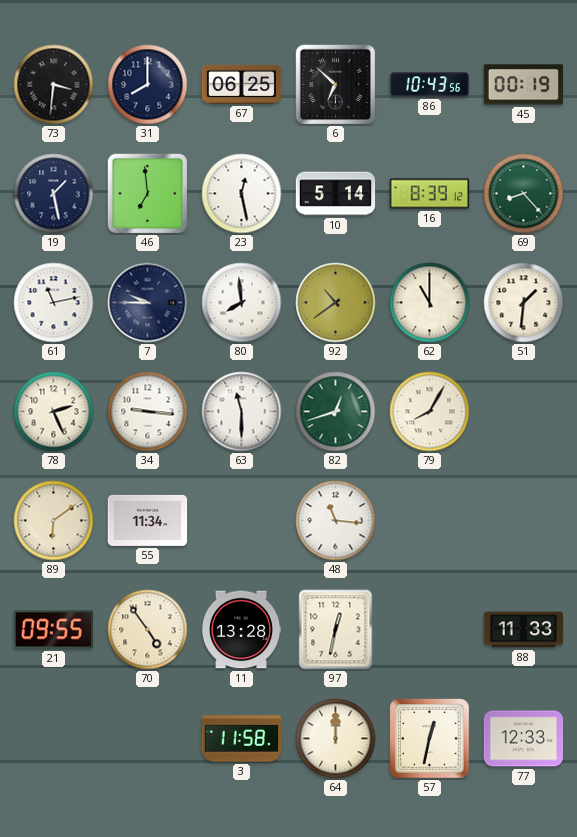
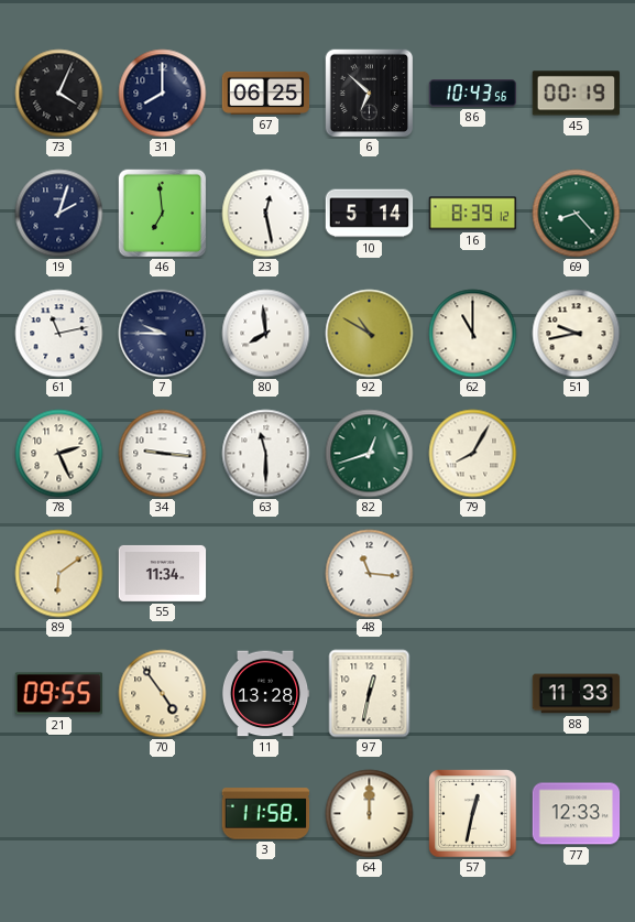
73: 3:31 -> 4:04
19: 1:28 -> 2:03
92: 10:39 -> 10:50
51: 1:31 -> 9:43
